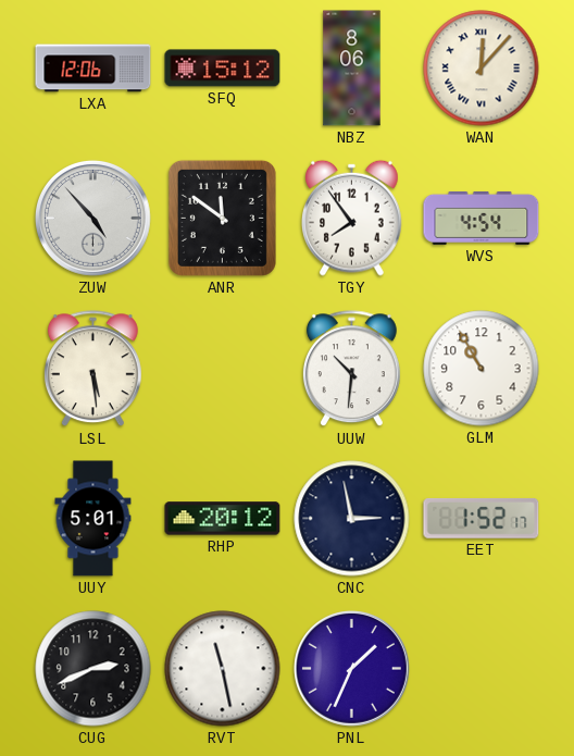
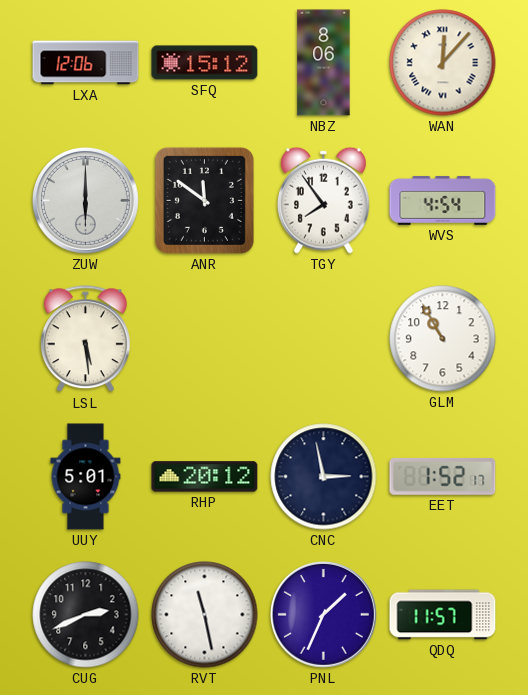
ZUW: 4:53 -> 6:00
UUW: 10:31 -> none
QDQ: none -> 11:57
